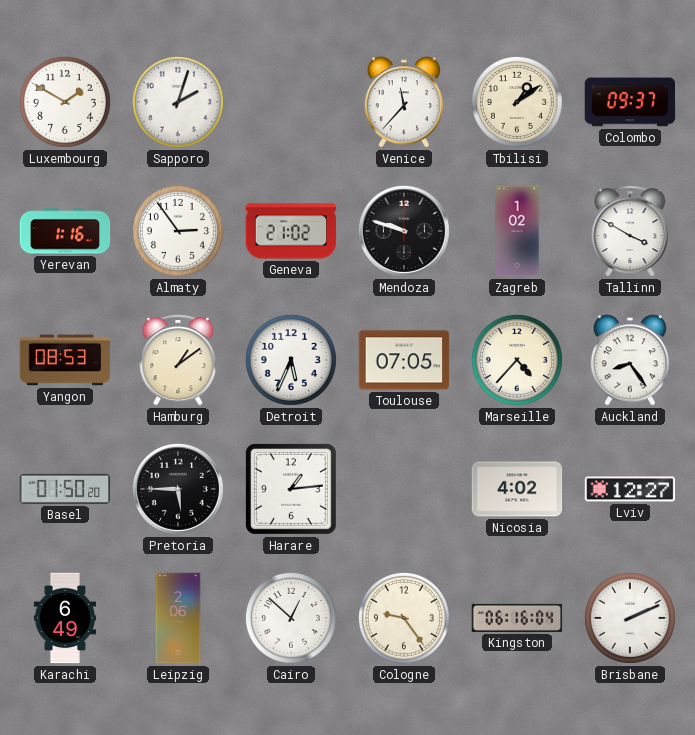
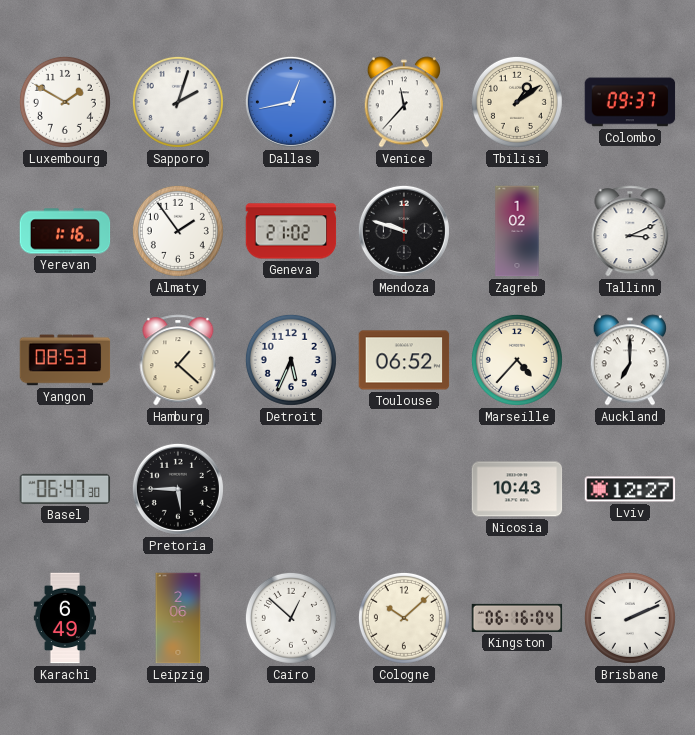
Dallas: none -> 12:43
Almaty: 2:54 -> 1:54
Tallinn: 3:50 -> 3:11
Hamburg: 1:09 -> 1:22
Toulouse: 07:05 -> 06:52
Auckland: 8:24 -> 7:00
Basel: 01:50 -> 06:47
Harare: 1:14 -> none
Nicosia: 4:02 -> 10:43
Cologne: 9:24 -> 10:08
